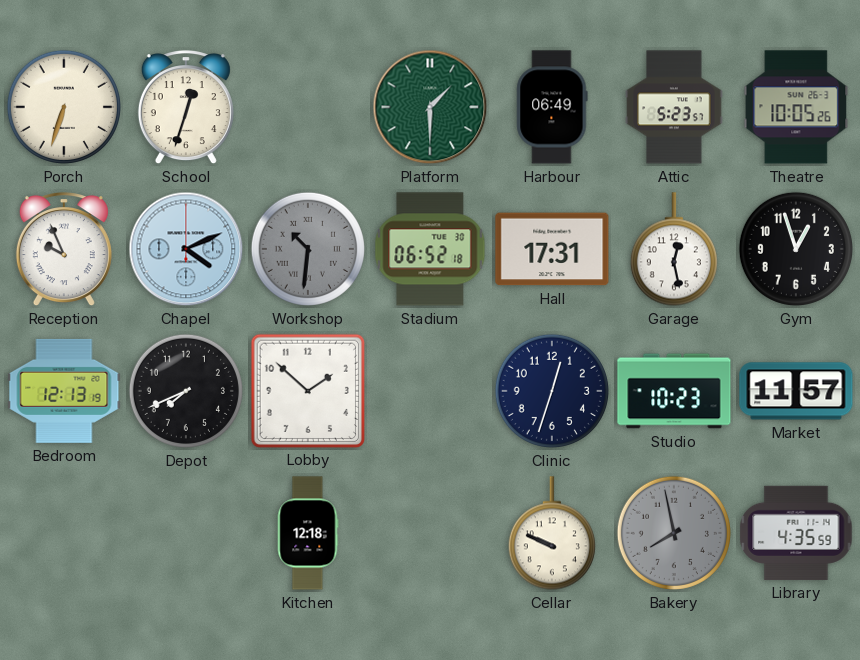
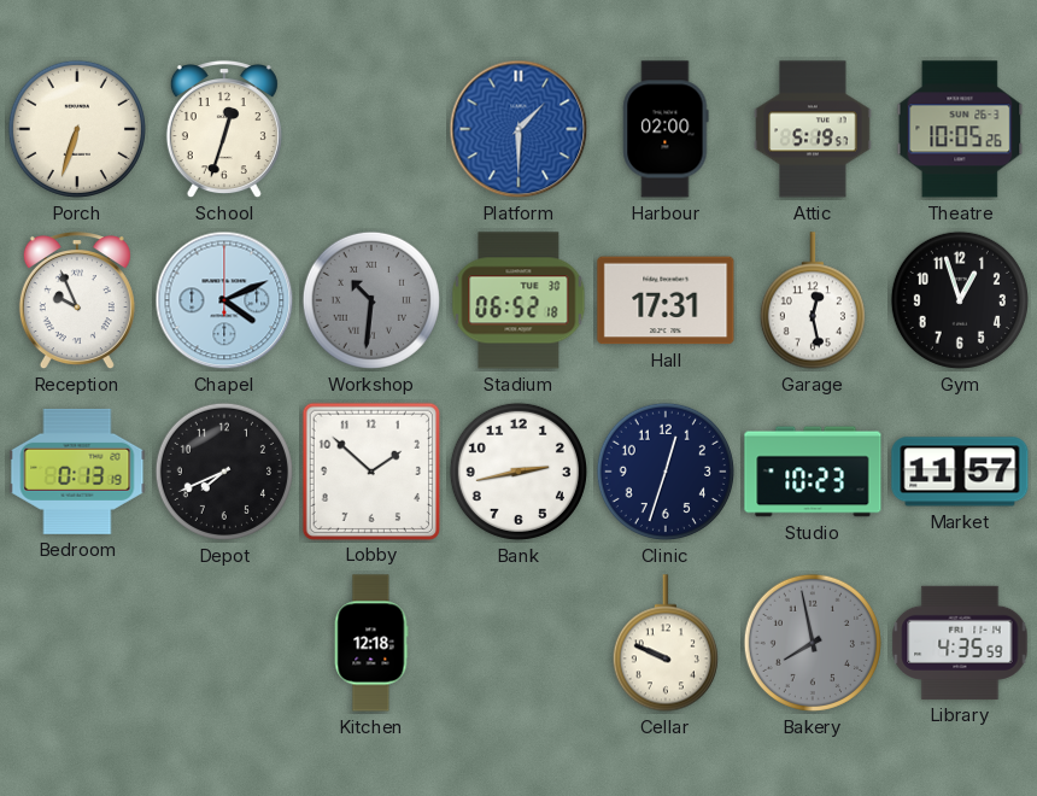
Platform dial: green -> blue
Harbour: 06:49 -> 02:00
Attic: 5:23 -> 5:19
Bedroom: 12:13 -> 0:13
Bank: none -> 2:43
